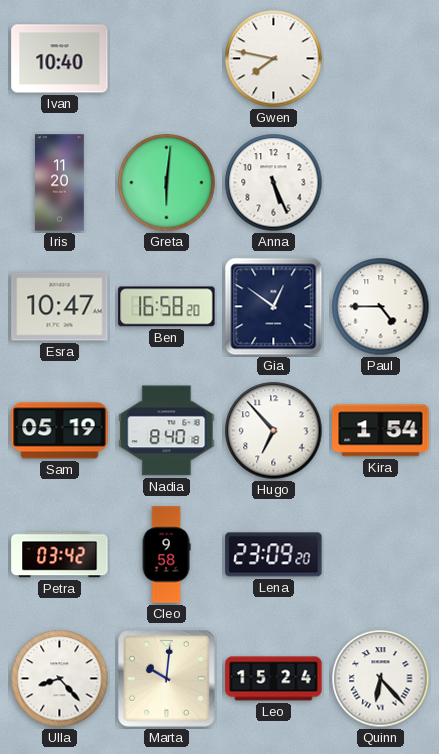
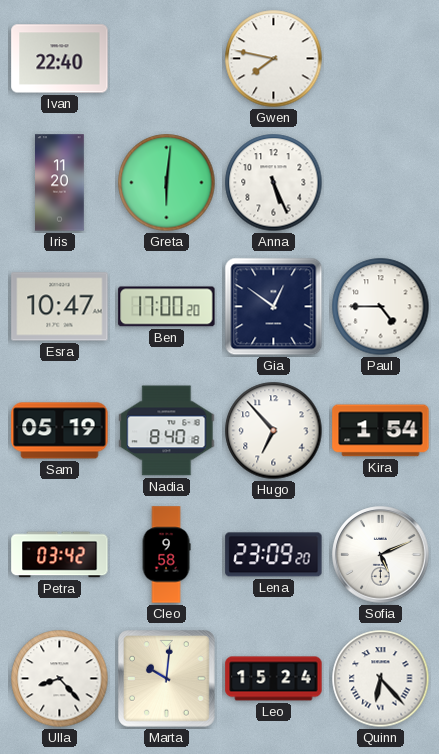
Ivan: 10:40 -> 22:40
Ben: 16:58 -> 17:00
Sofia: none -> 5:11
